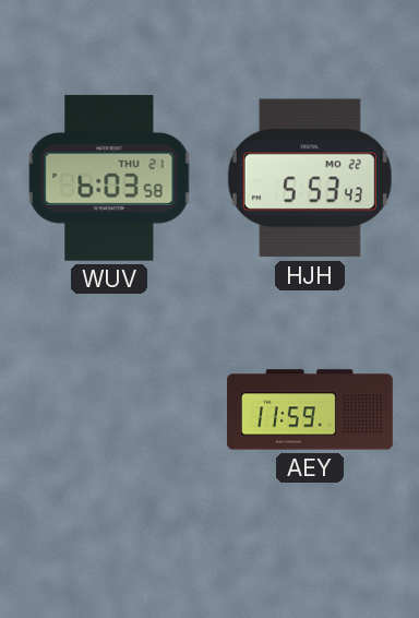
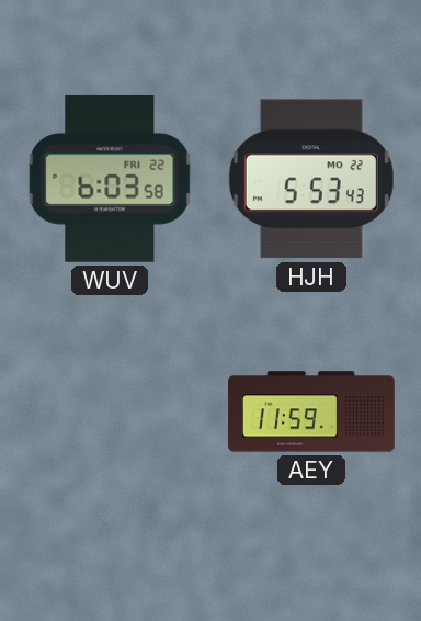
WUV date: THU 21 -> FRI 22
